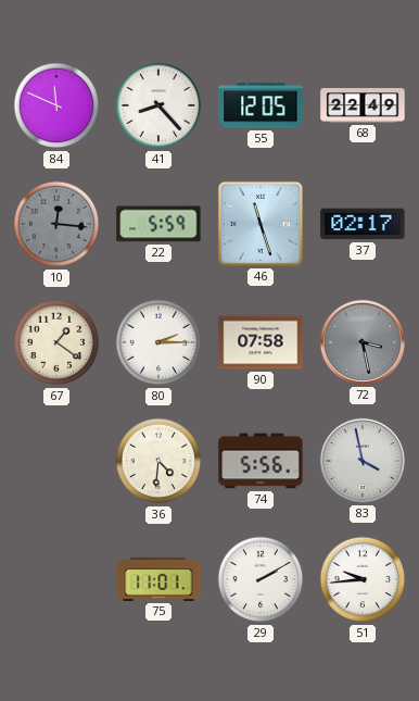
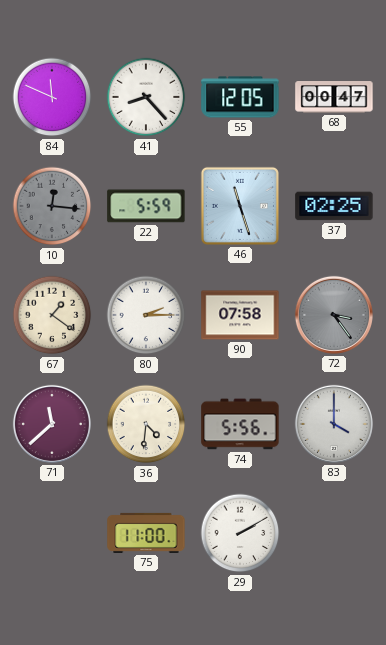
68: 22:49 -> 00:47
37: 02:17 -> 02:25
72: 3:28 -> 3:24
71: none -> 11:38
83: 3:58 -> 4:00
75: 11:01 -> 11:00
51: 9:44 -> none
